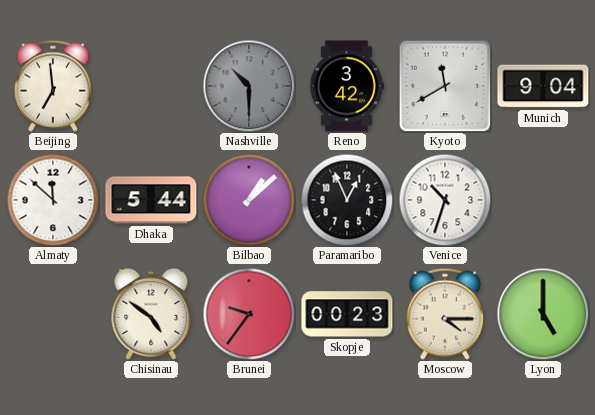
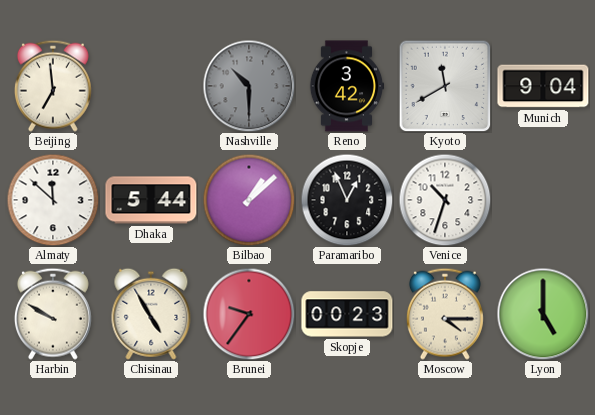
Harbin: none -> 9:50
Chisinau: 4:51 -> 4:55
